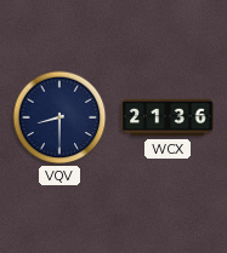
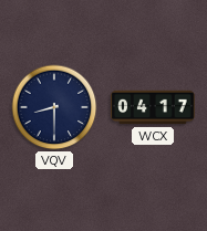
WCX: 21:36 -> 04:17
